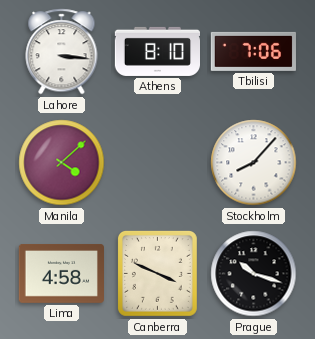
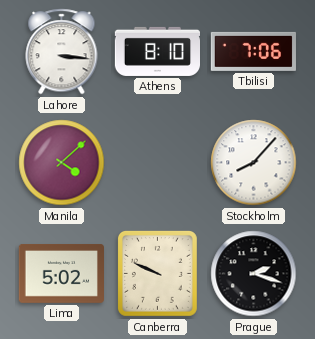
Lima: 4:58 -> 5:02
Canberra: 3:49 -> 9:49
Prague: 10:18 -> 2:18
